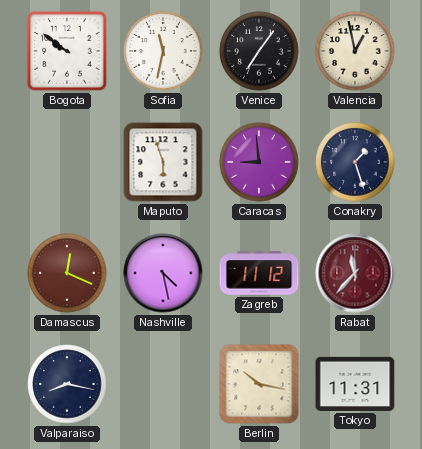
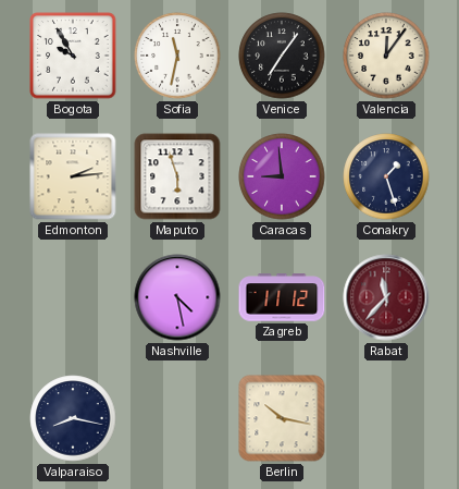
Bogota: 9:51 -> 9:55
Valencia: 12:58 -> 12:06
Edmonton: none -> 2:14
Damascus: 12:19 -> none
Tokyo: 11:31 -> none
